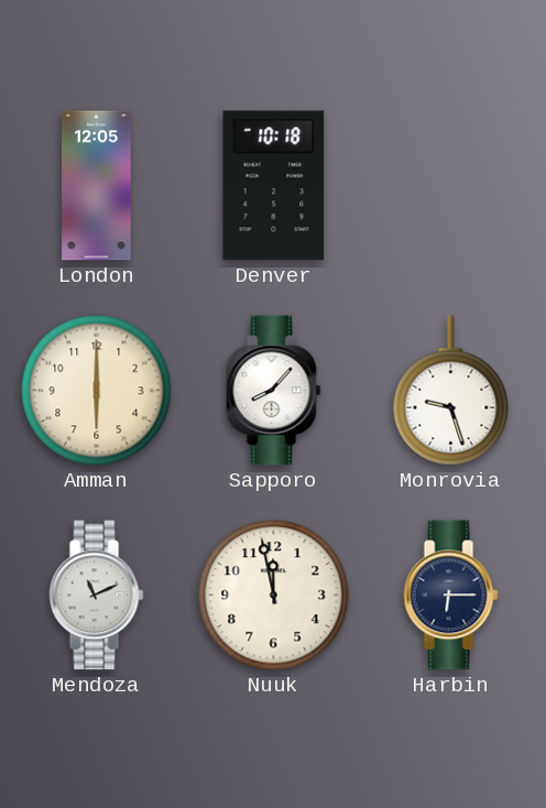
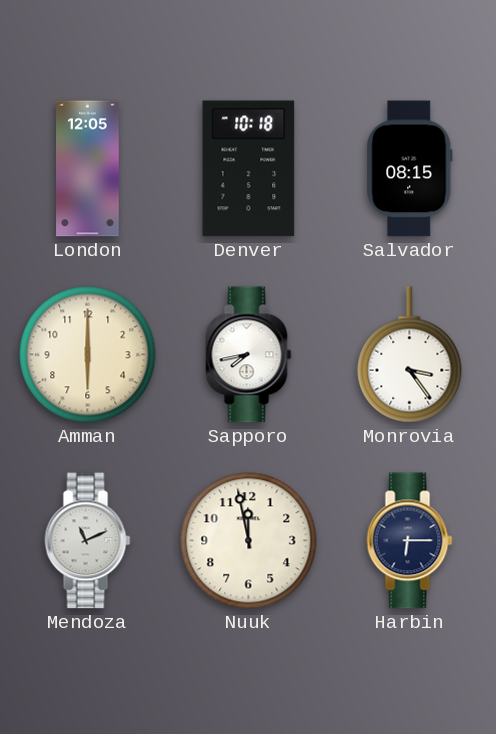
Salvador: none -> 08:15
Sapporo: 8:07 -> 7:43
Monrovia: 9:27 -> 3:24
